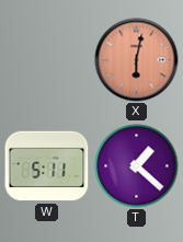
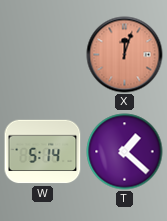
X: 6:02 -> 12:03
W: 5:11 -> 5:14
